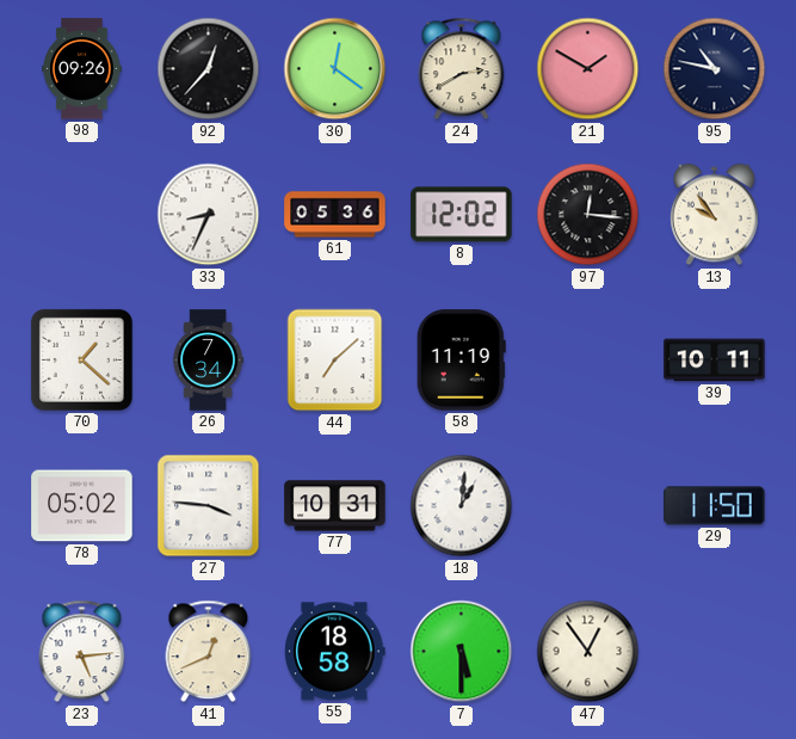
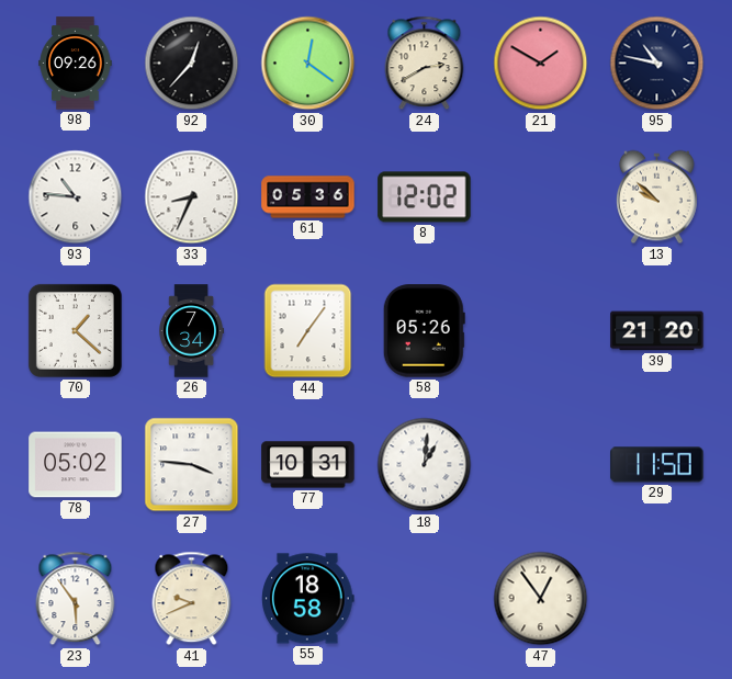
93: none -> 10:46
97: 12:16 -> none
13: 9:54 -> 9:52
44: 7:08 -> 7:06
58: 11:19 -> 05:26
39: 10:11 -> 21:20
23: 5:14 -> 5:54
41: 12:41 -> 9:41
7: 5:30 -> none
